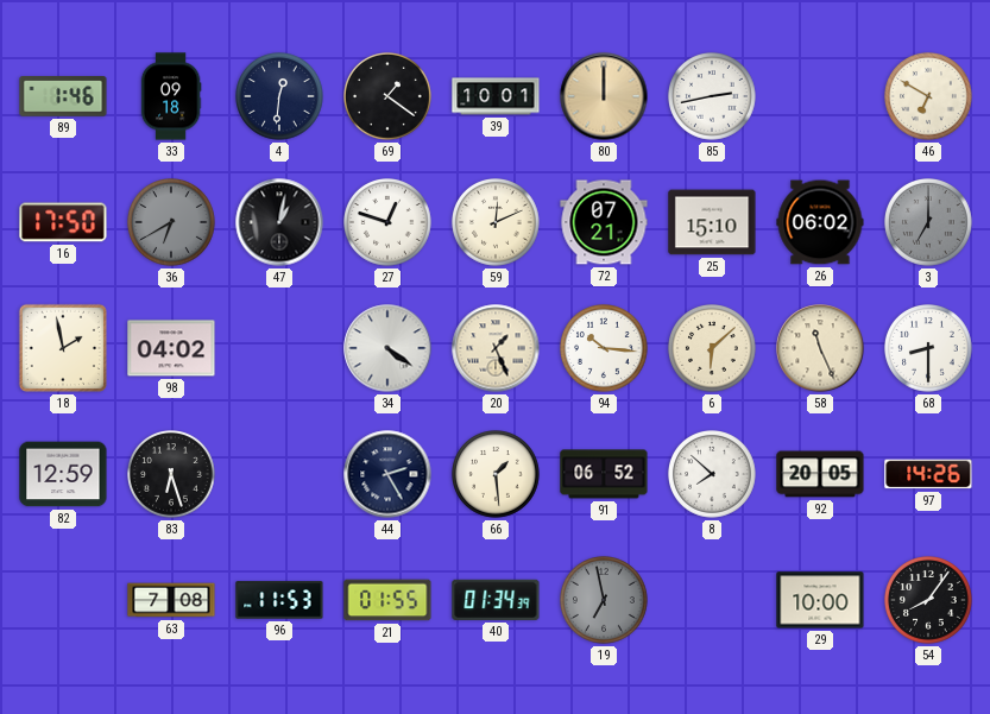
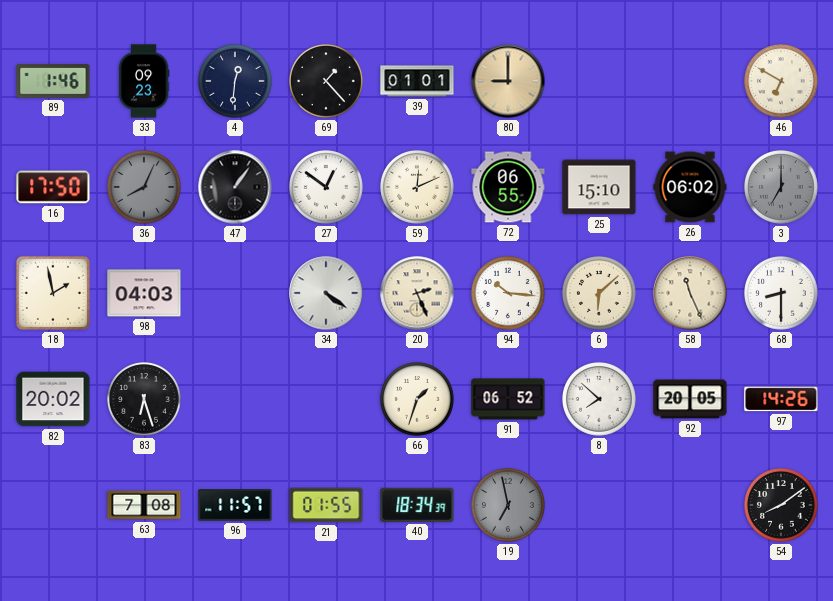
33: 09:18 -> 09:23
69: 1:21 -> 1:23
39: 10:01 -> 01:01
80: 12:00 -> 9:00
85: 2:43 -> none
36: 6:40 -> 8:04
47: 1:02 -> 1:06
27: 12:48 -> 12:51
72: 07:21 -> 06:55
98: 04:02 -> 04:03
20: 1:26 -> 2:26
82: 12:59 -> 20:02
44: 2:25 -> none
66: 1:29 -> 1:33
96: 11:53 -> 11:57
40: 01:34 -> 18:34
29: 10:00 -> none
54: 8:06 -> 8:09
